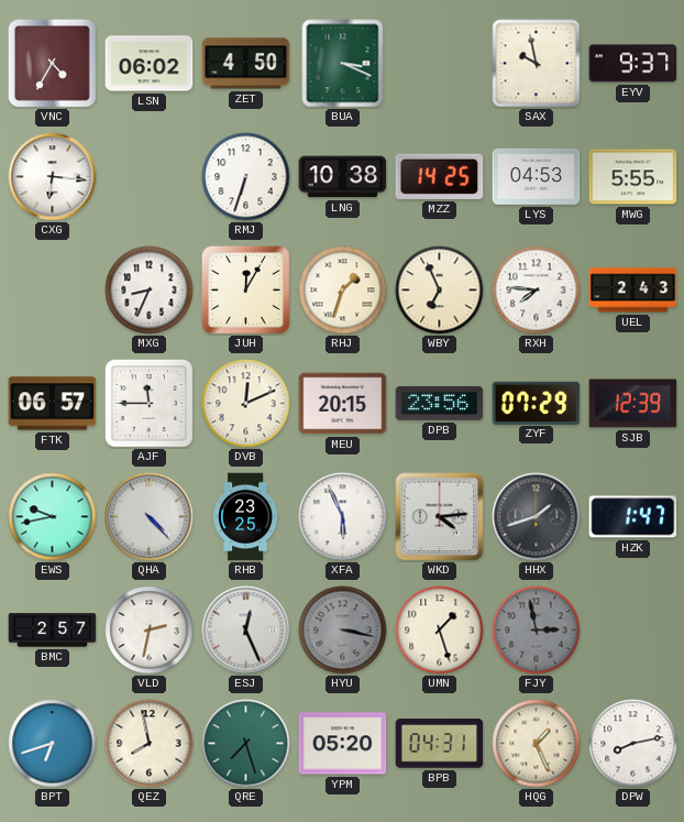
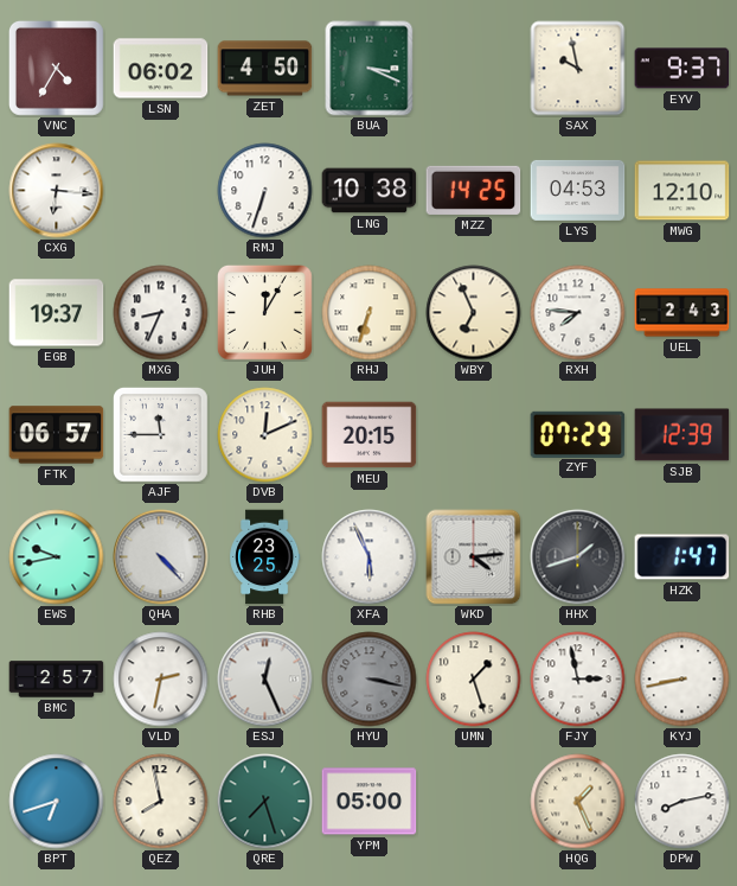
MWG: 5:55 -> 12:10
EGB: none -> 19:37
RHJ: 1:33 -> 6:33
DPB: 23:56 -> none
FJY dial: grey -> white
KYJ: none -> 8:43
YPM: 05:20 -> 05:00
BPB: 04:31 -> none
